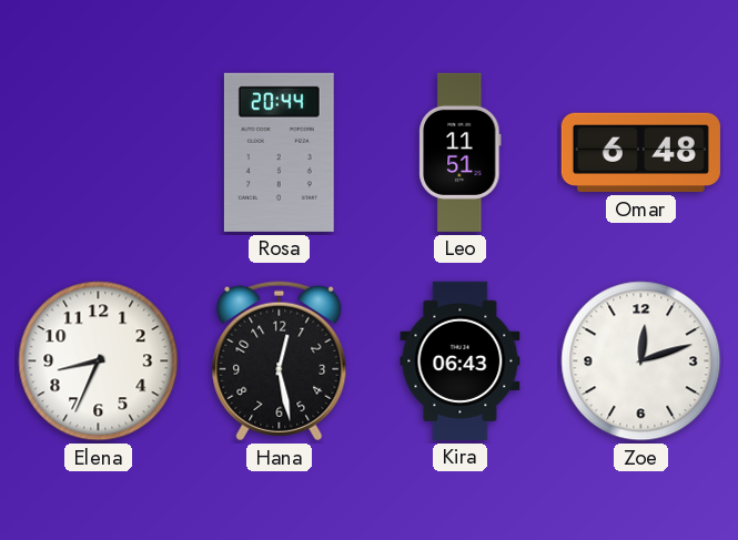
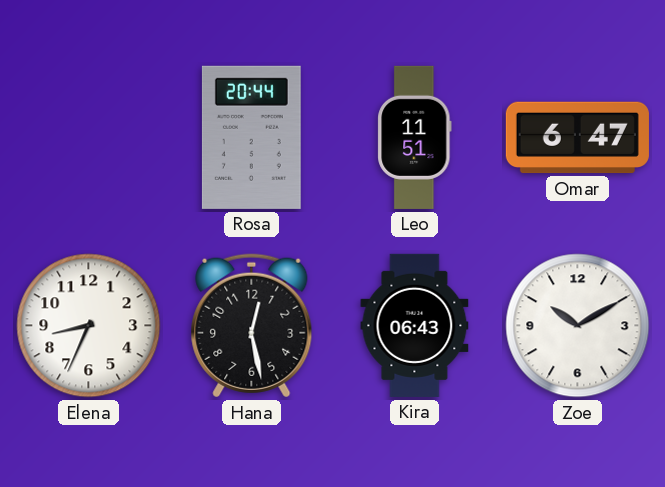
Omar: 6:48 -> 6:47
Zoe: 12:12 -> 10:10
